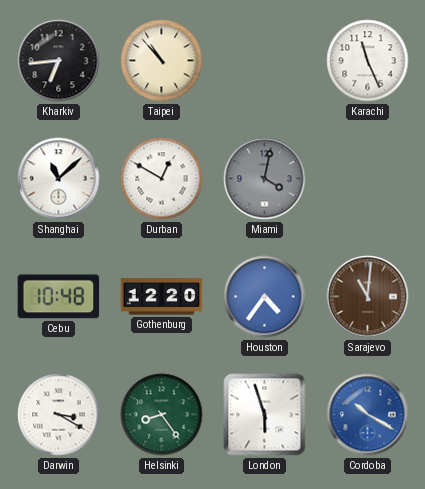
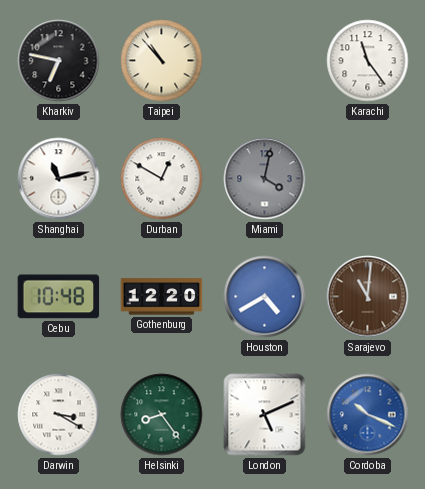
Kharkiv: 6:44 -> 6:47
Karachi: 11:26 -> 11:24
Shanghai: 11:08 -> 11:13
Houston: 4:36 -> 4:40
London: 5:57 -> 5:11
Cordoba: 10:20 -> 10:19
